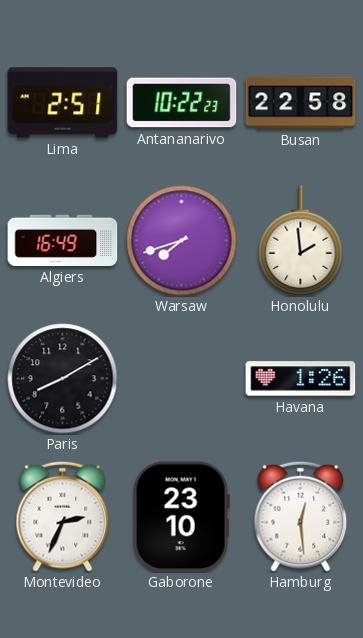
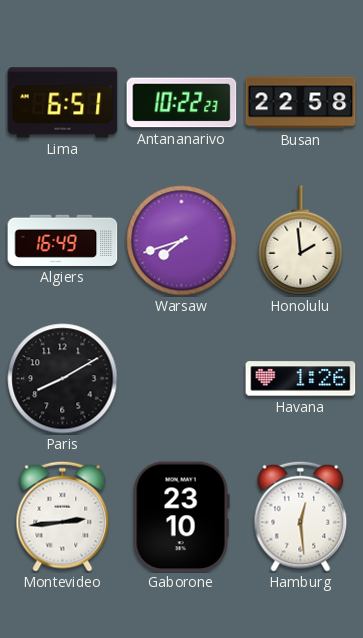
Lima: 2:51 -> 6:51
Montevideo: 2:34 -> 2:44
